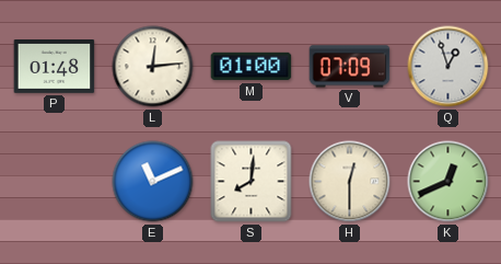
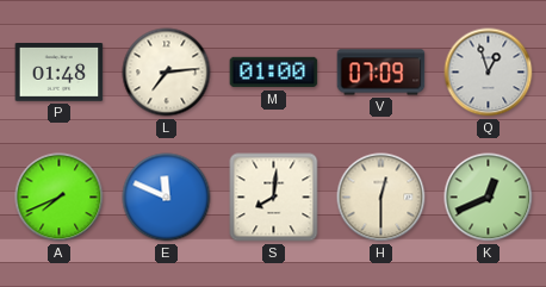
L: 12:14 -> 7:14
A: none -> 7:41
E: 11:11 -> 11:49
